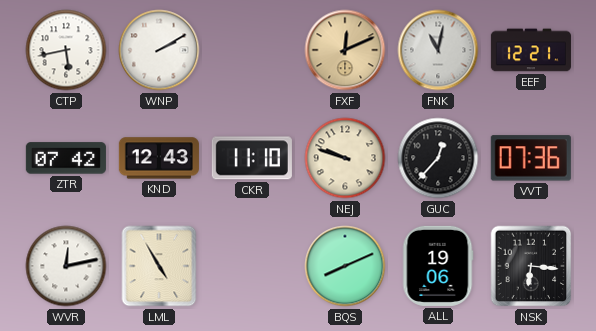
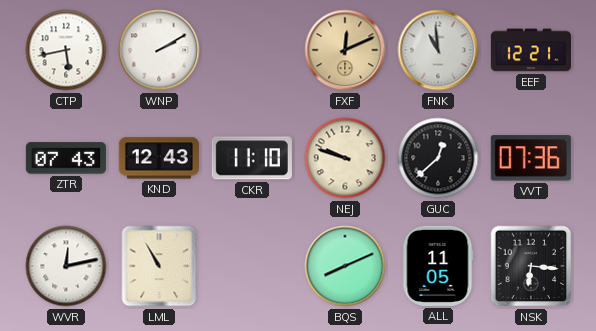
FNK: 11:02 -> 10:59
ZTR: 07:42 -> 07:43
GUC: 12:37 -> 12:38
LML: 4:55 -> 10:55
ALL: 19:06 -> 11:05
